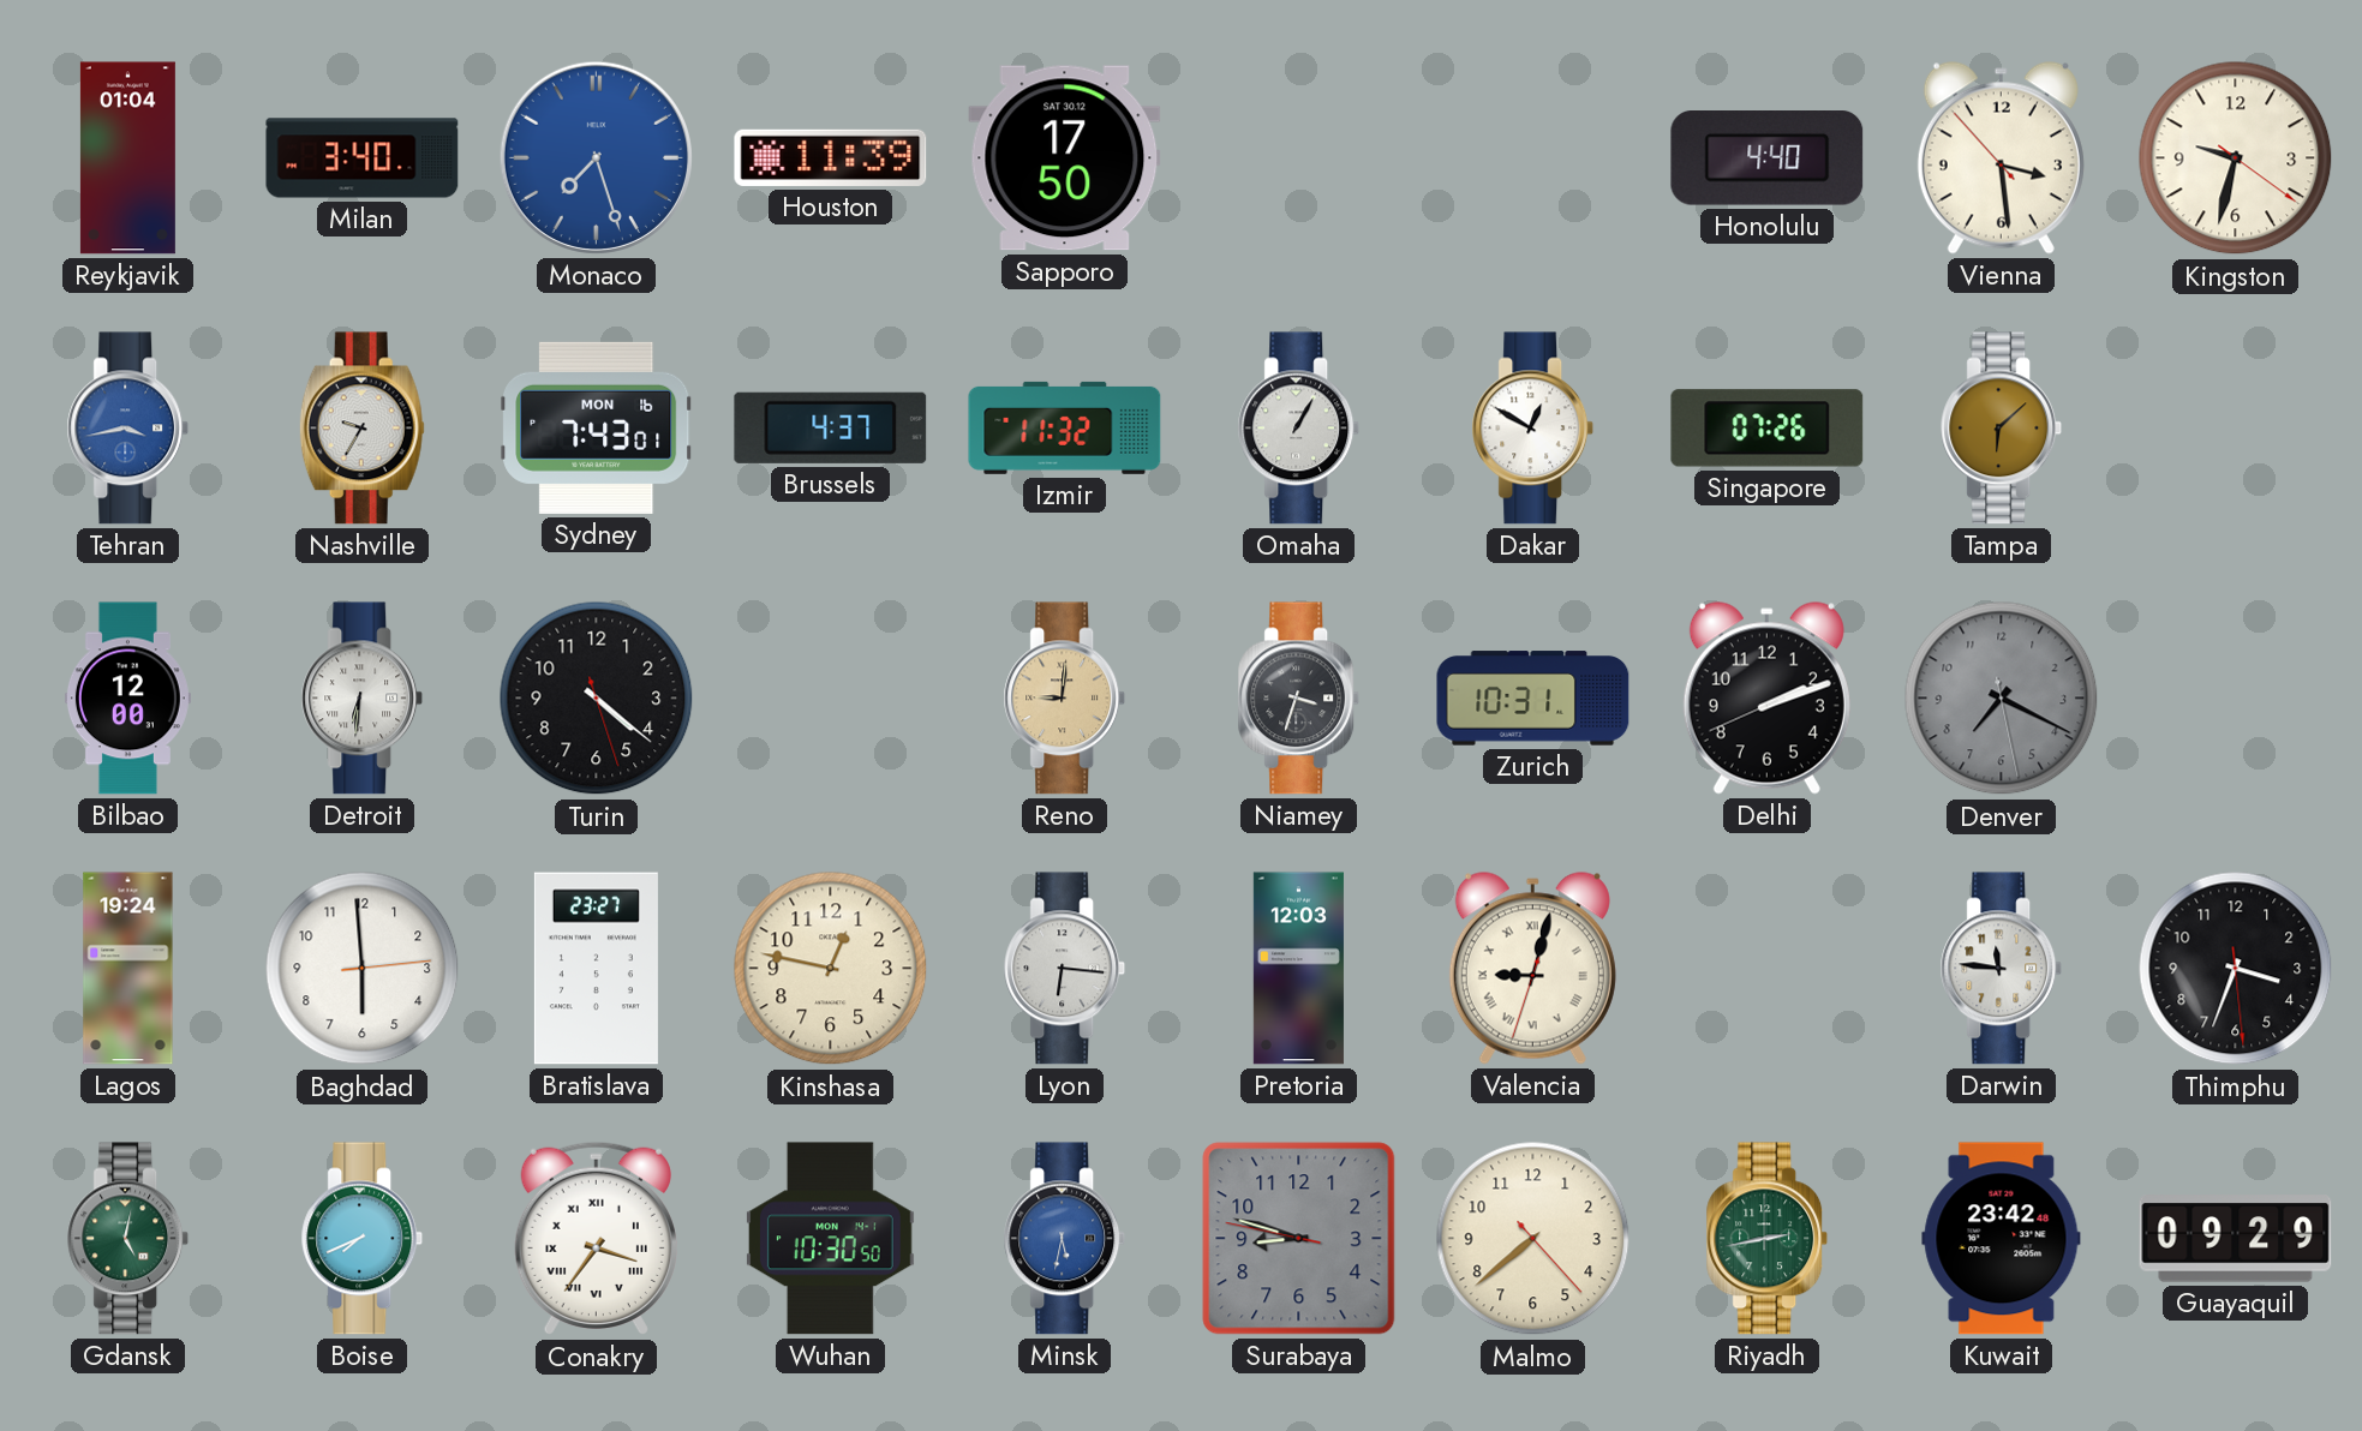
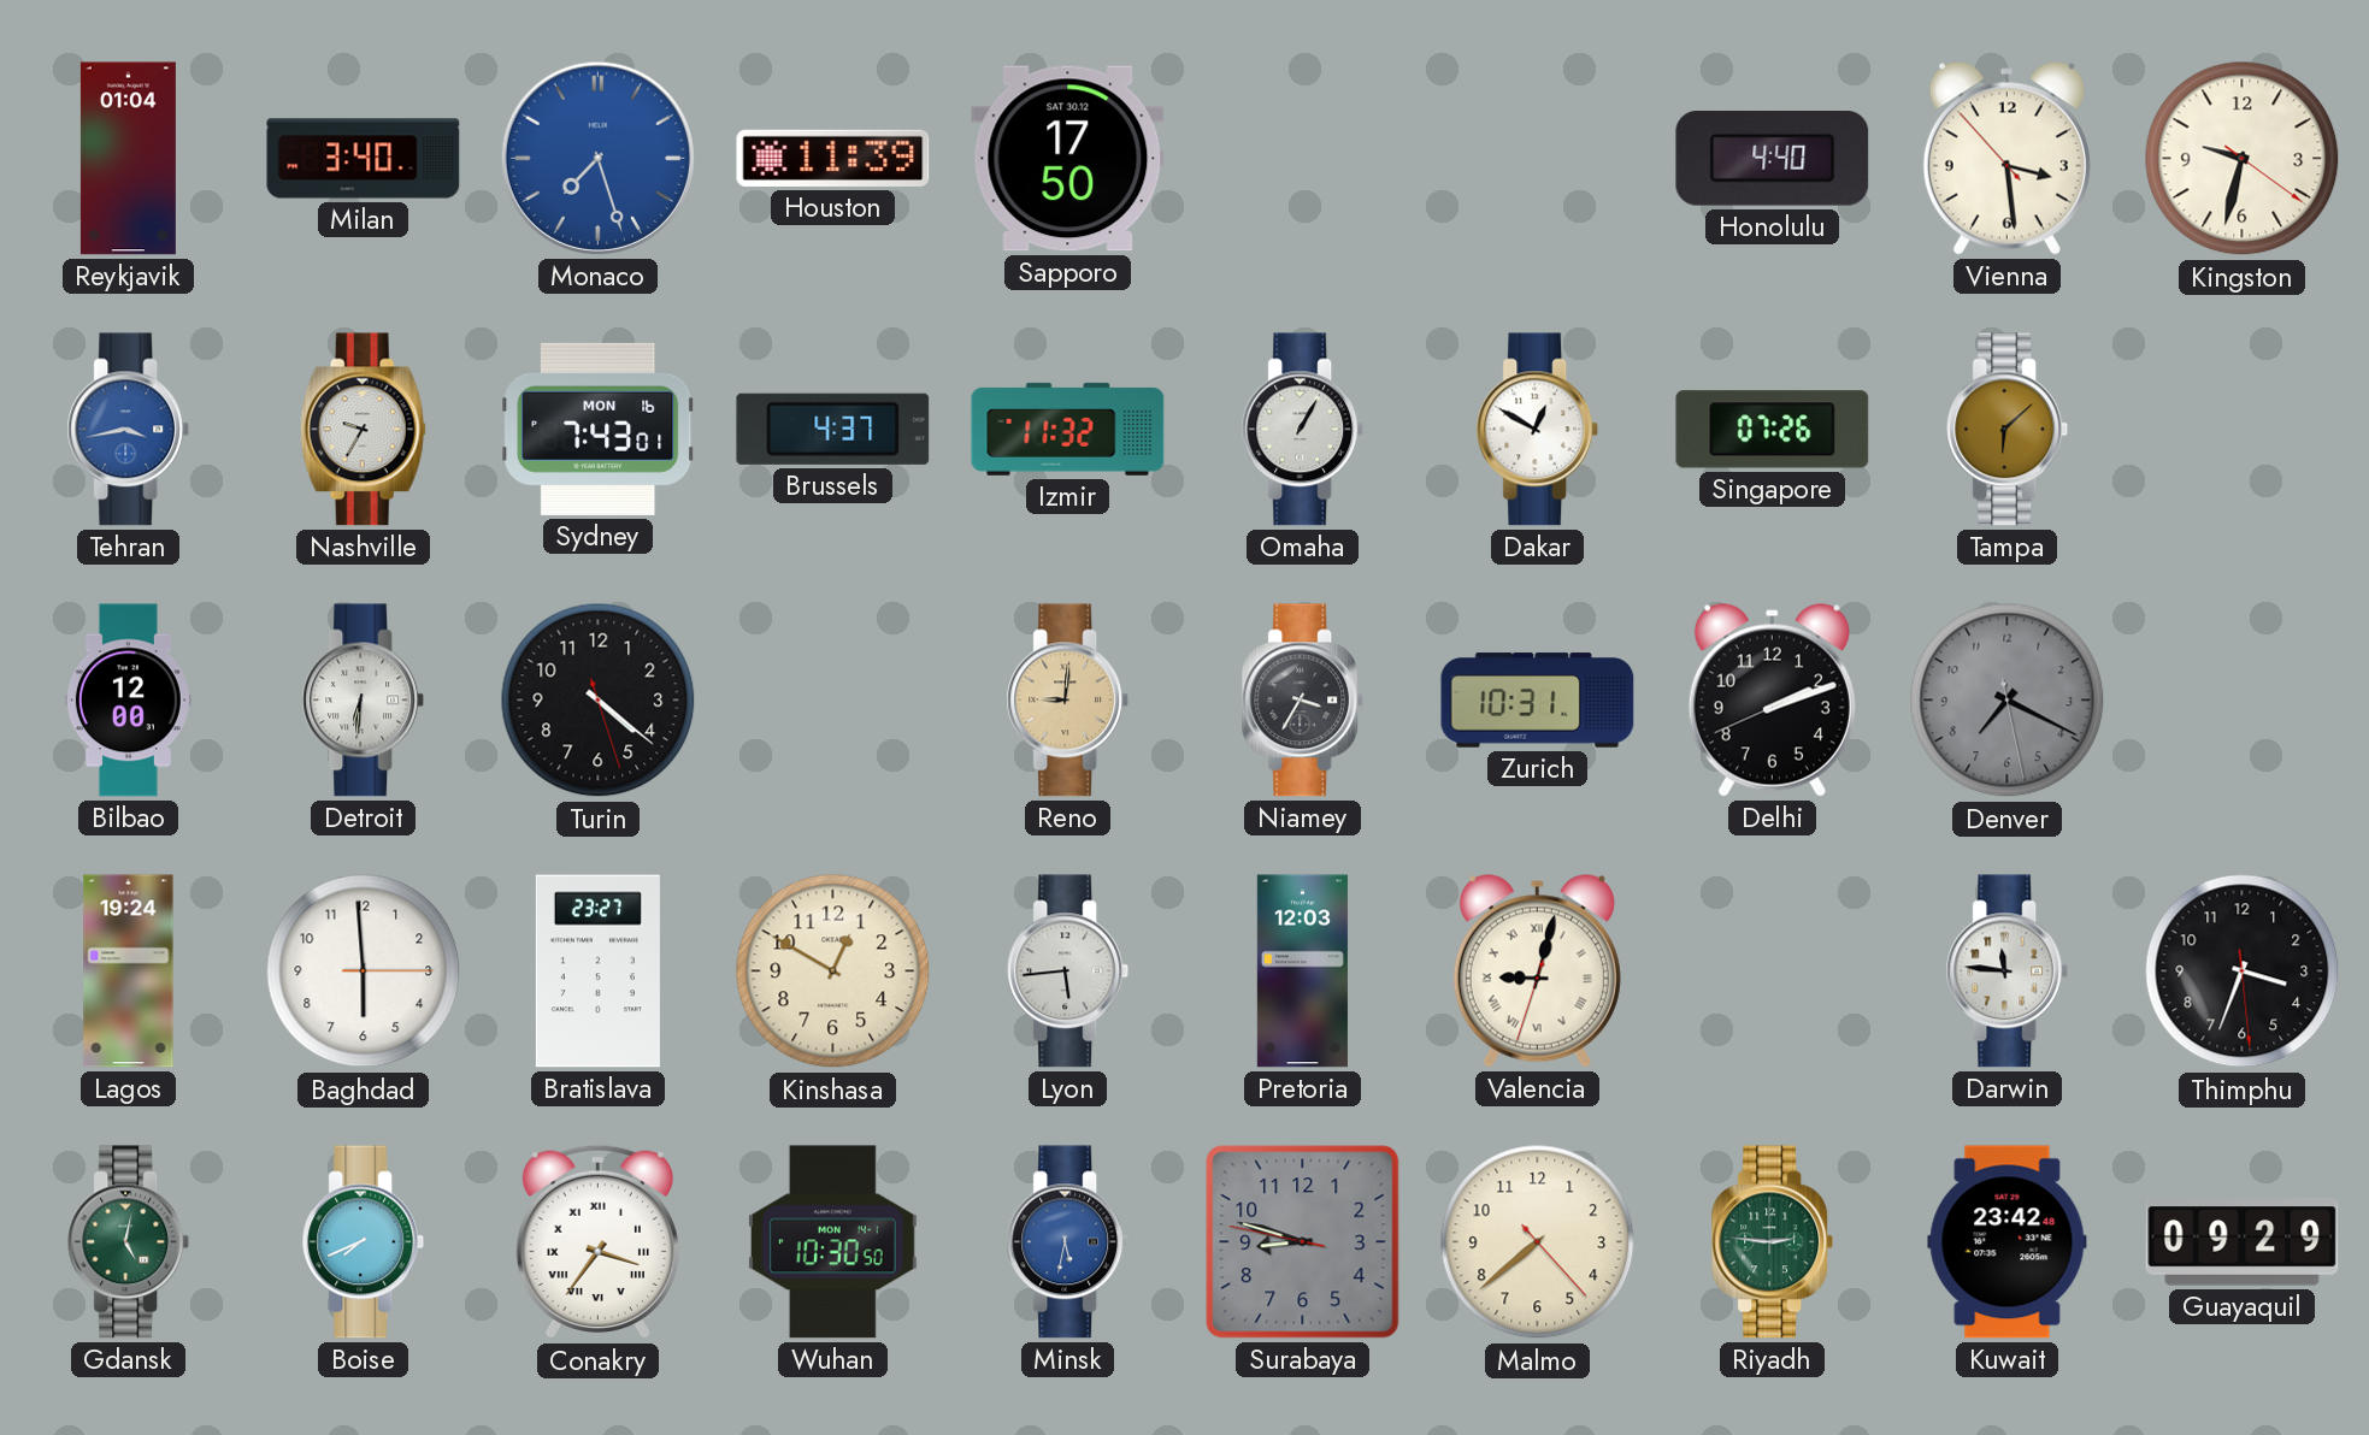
Niamey: 3:33 -> 3:35
Baghdad: 5:59:14 -> 5:59:15
Kinshasa: 12:47 -> 12:50
Lyon: 6:16 -> 5:44
Riyadh: 2:43 -> 2:46
